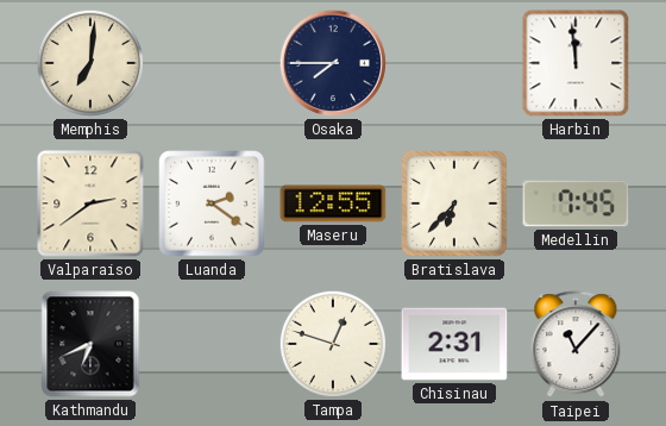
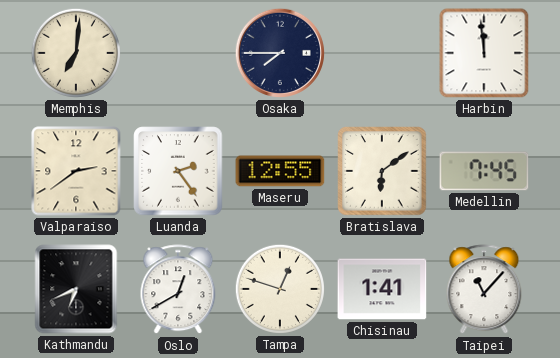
Luanda: 2:21 -> 2:24
Bratislava: 6:37 -> 6:09
Oslo: none -> 12:40
Chisinau: 2:31 -> 1:41
